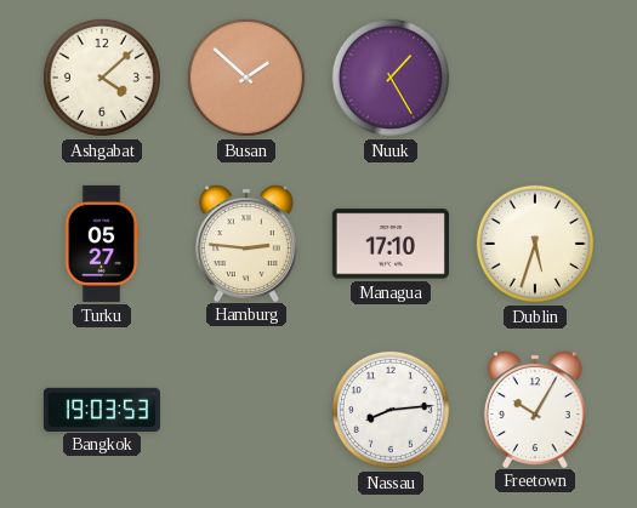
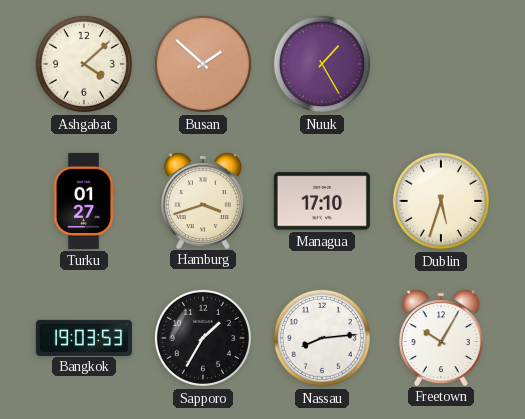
Turku: 05:27 -> 01:27
Hamburg: 2:46 -> 3:42
Sapporo: none -> 1:35
